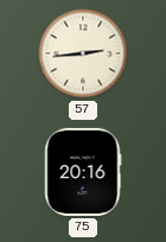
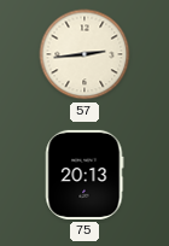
75: 20:16 -> 20:13
